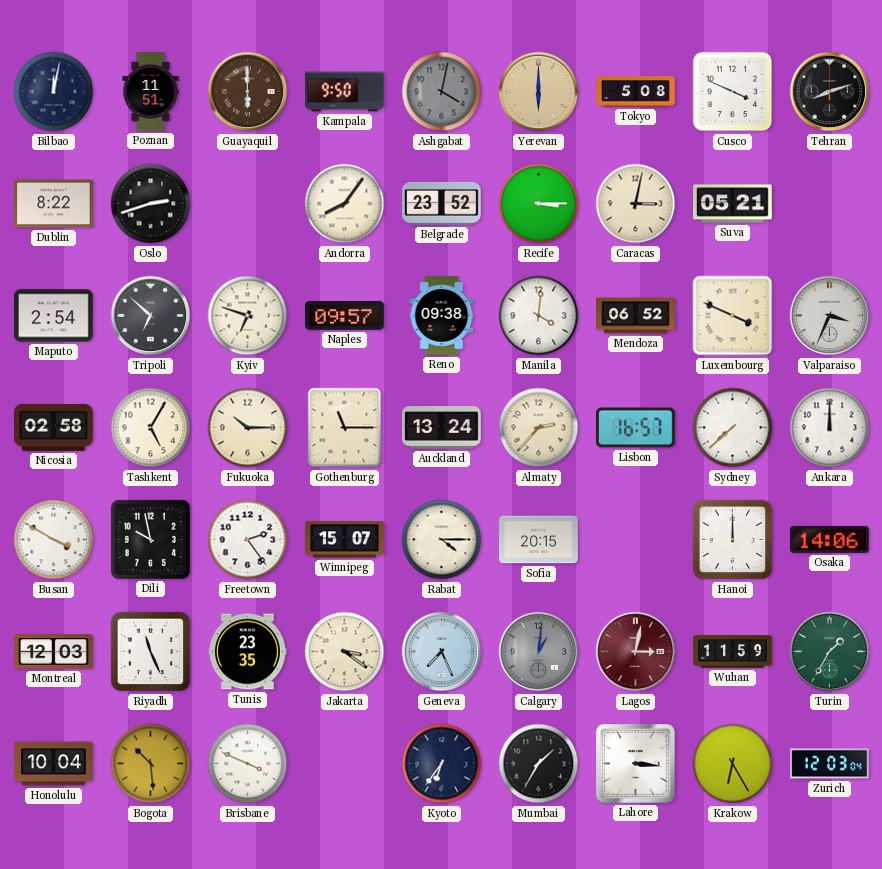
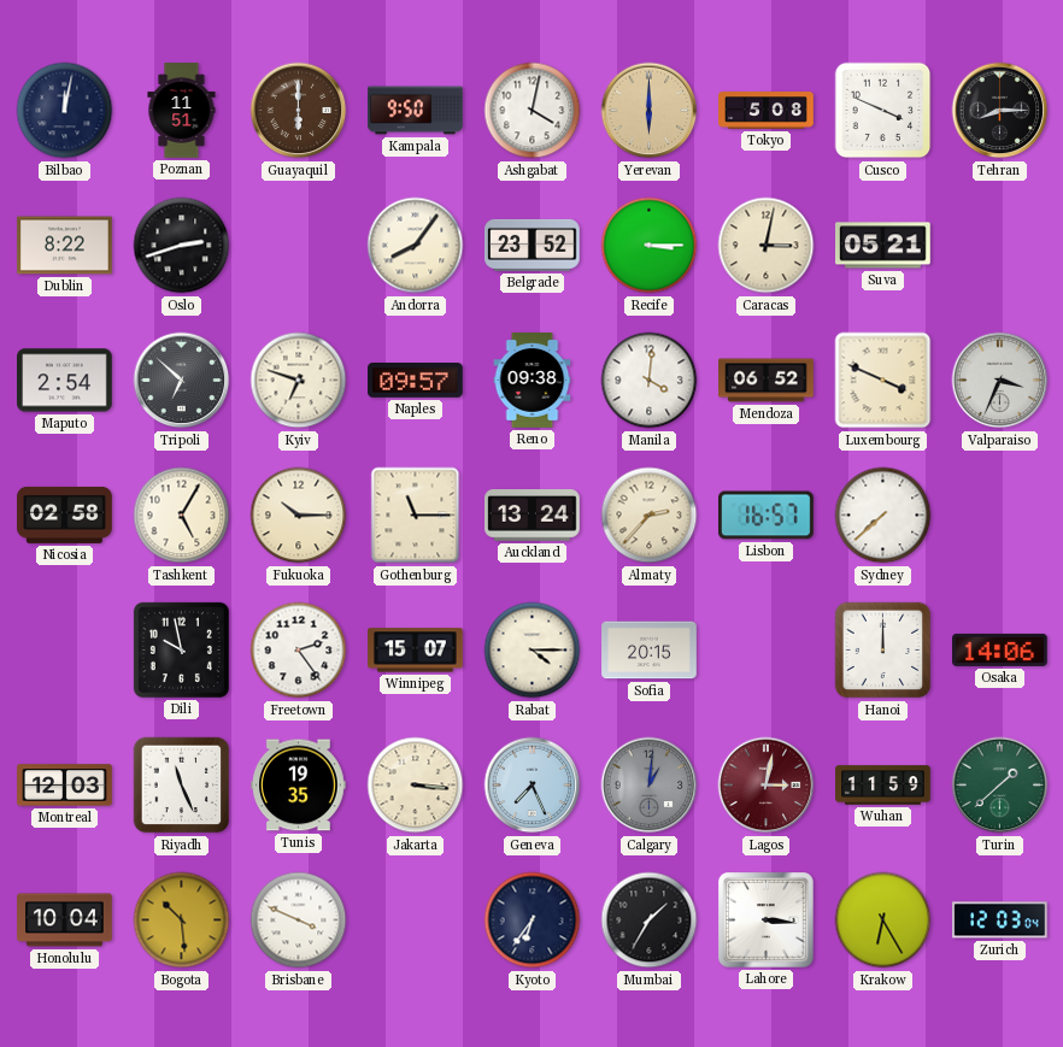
Ashgabat dial: grey -> white
Tehran: 8:12 -> 8:15
Ankara: 12:00 -> none
Busan: 3:50 -> none
Tunis: 23:35 -> 19:35
Jakarta: 3:21 -> 3:16
Turin: 1:35 -> 1:38
